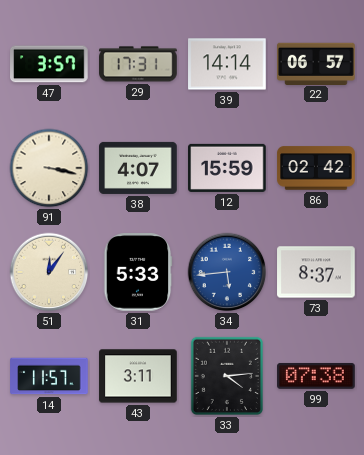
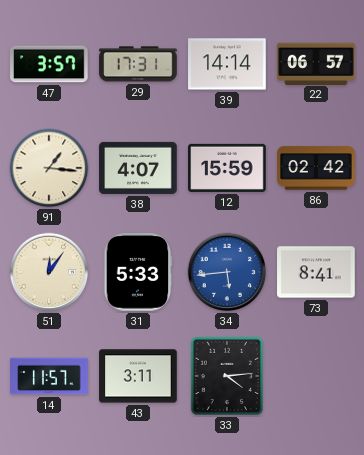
91: 3:17 -> 1:16
73: 8:37 -> 8:41
99: 07:38 -> none
